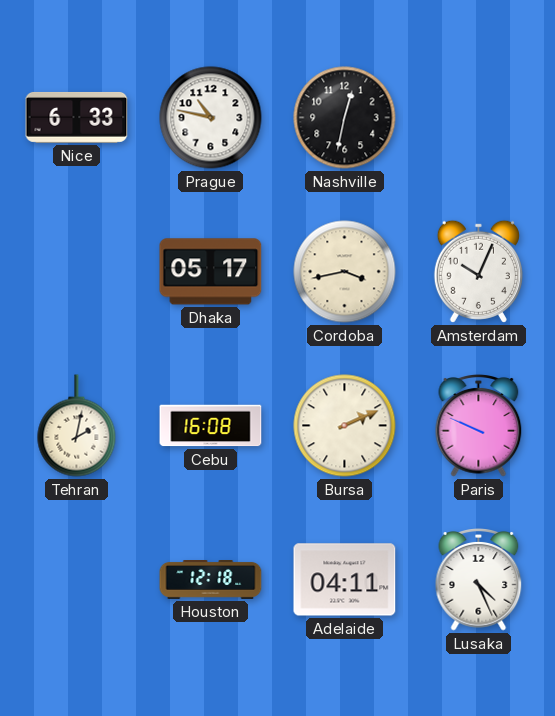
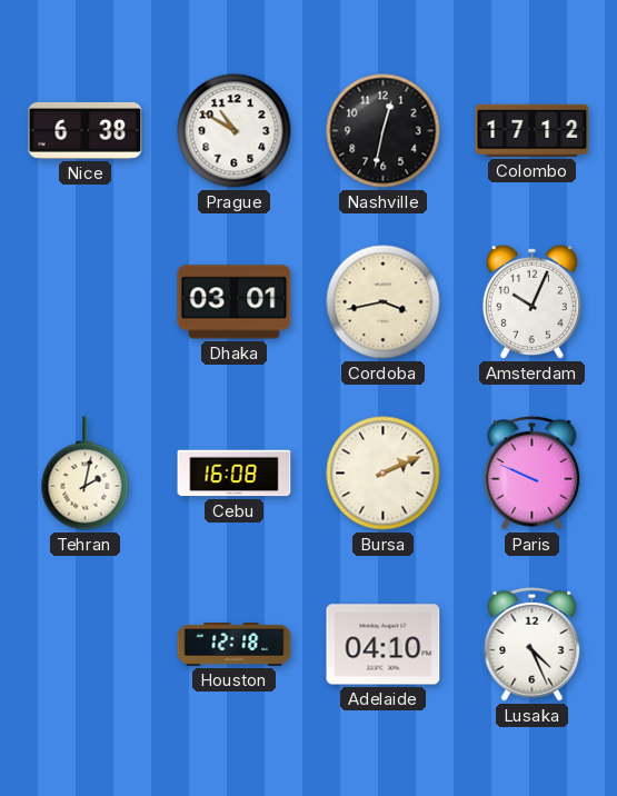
Nice: 6:33 -> 6:38
Prague: 10:47 -> 10:50
Colombo: none -> 17:12
Dhaka: 05:17 -> 03:01
Adelaide: 04:11 -> 04:10
